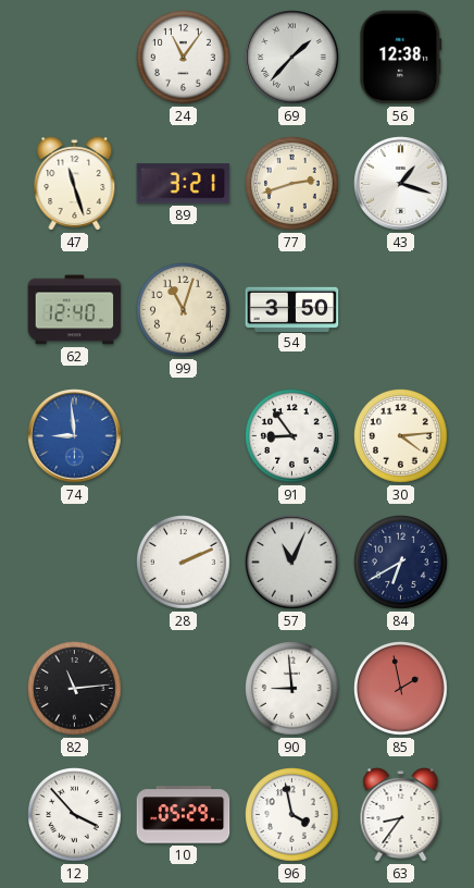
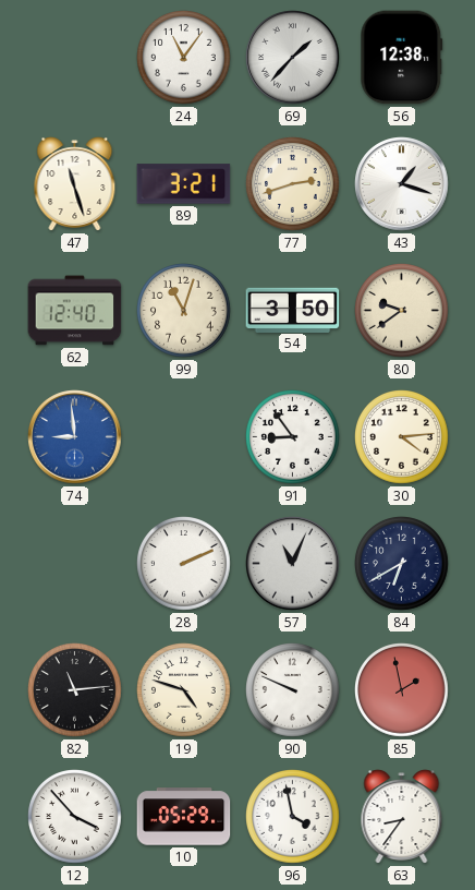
80: none -> 9:39
19: none -> 4:48
90: 8:59 -> 9:49
